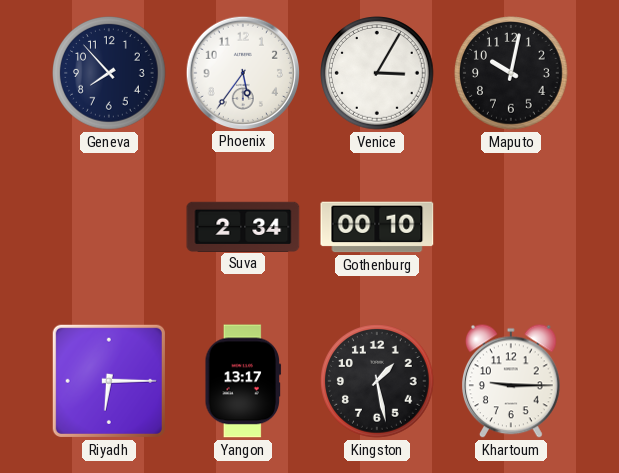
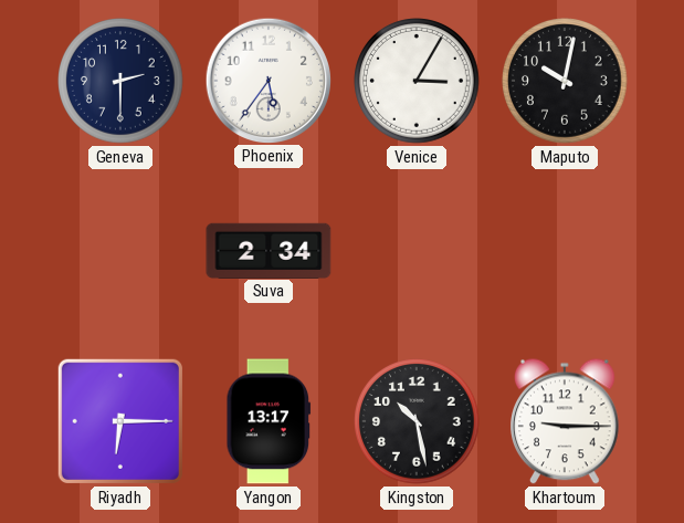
Geneva: 7:53 -> 2:30
Gothenburg: 00:10 -> none
Kingston: 1:28 -> 10:28
